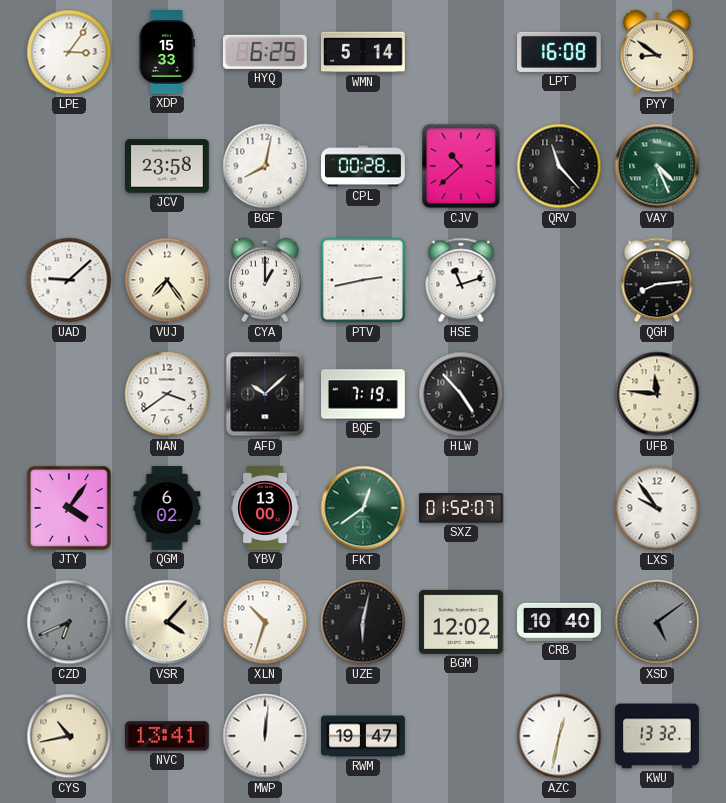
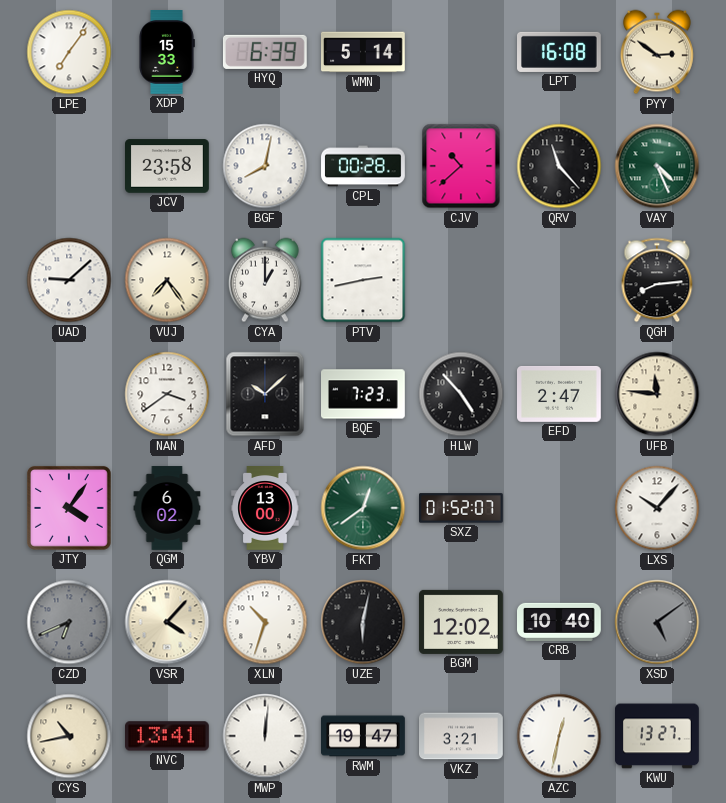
LPE: 3:06 -> 7:06
HYQ: 6:25 -> 6:39
PYY: 8:51 -> 2:51
HSE: 11:12 -> none
BQE: 7:19 -> 7:23
EFD: none -> 2:47
LXS: 9:54 -> 10:07
VKZ: none -> 3:21
KWU: 13:32 -> 13:27
